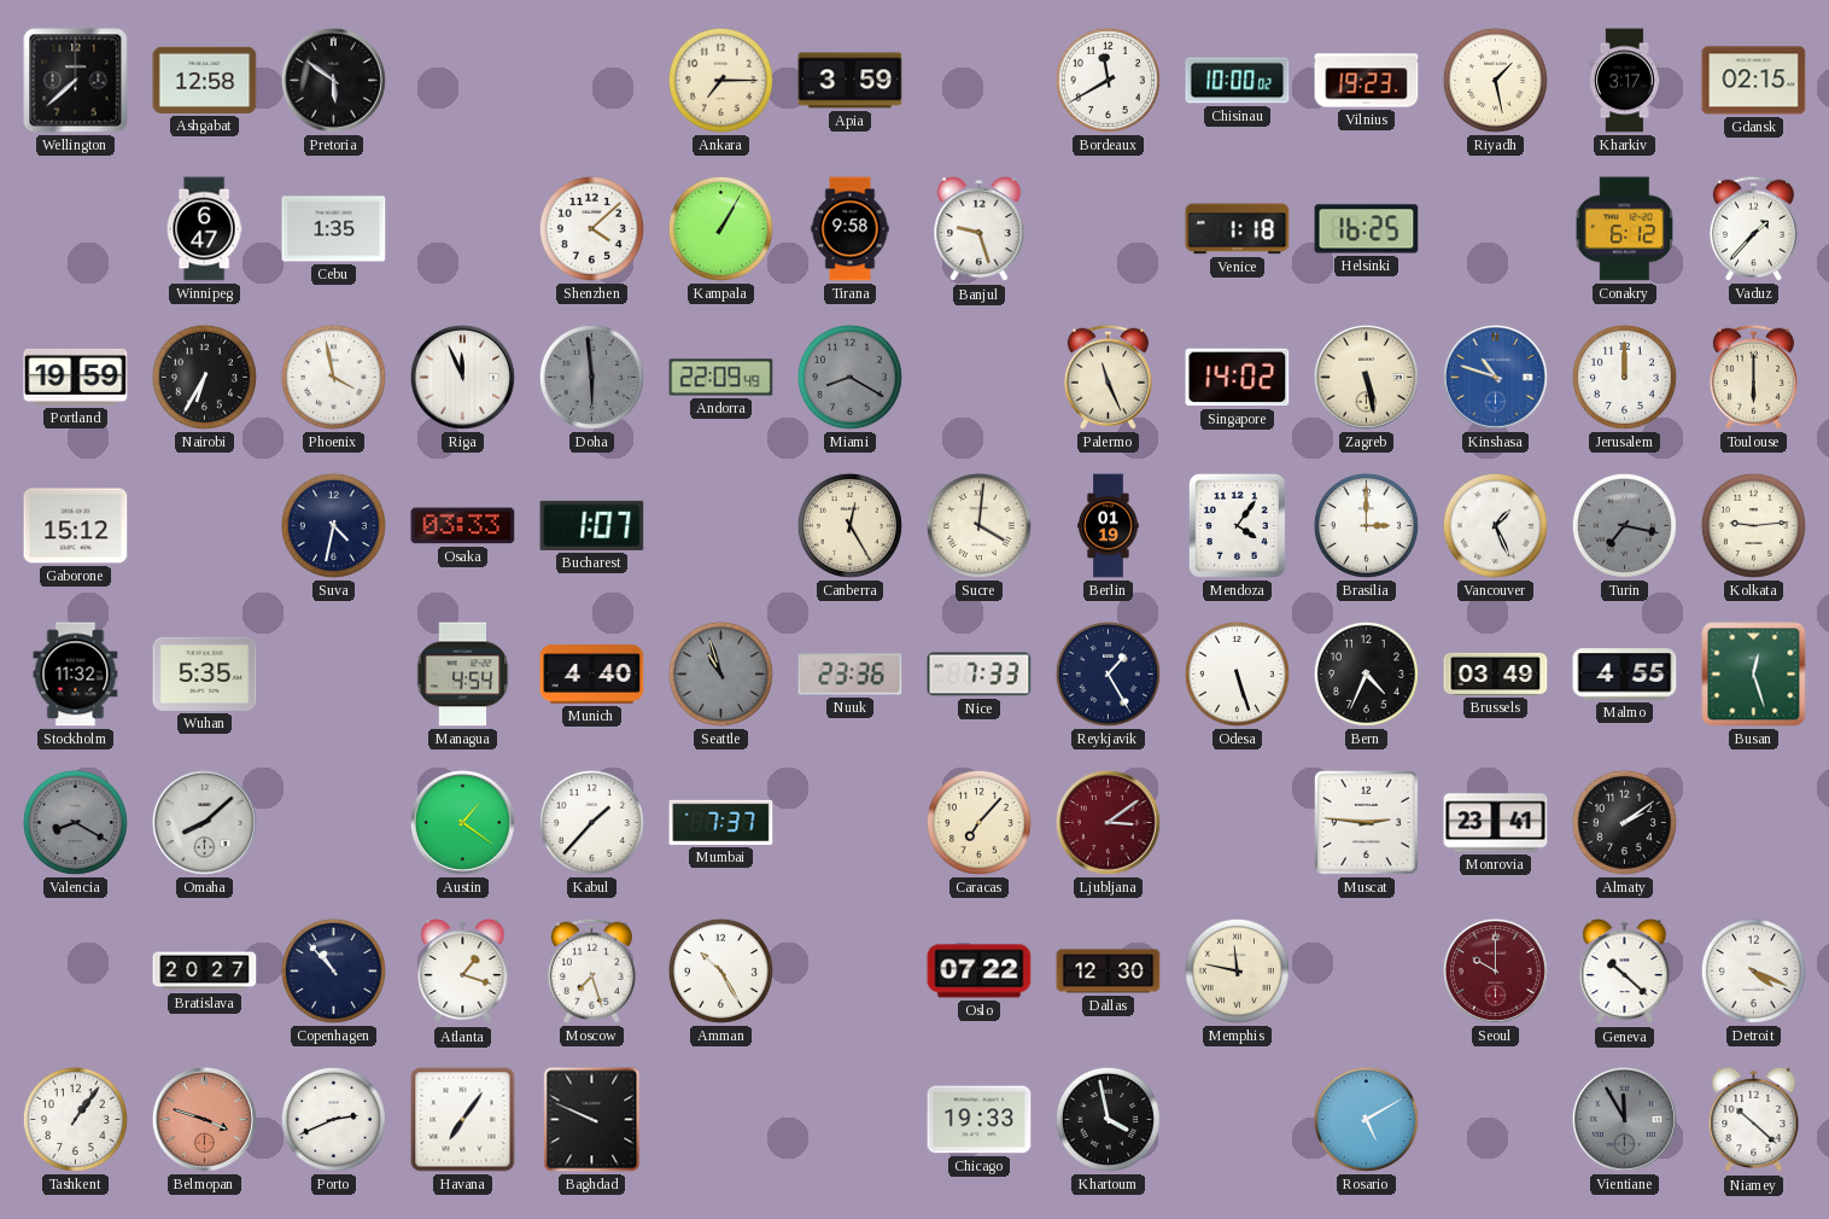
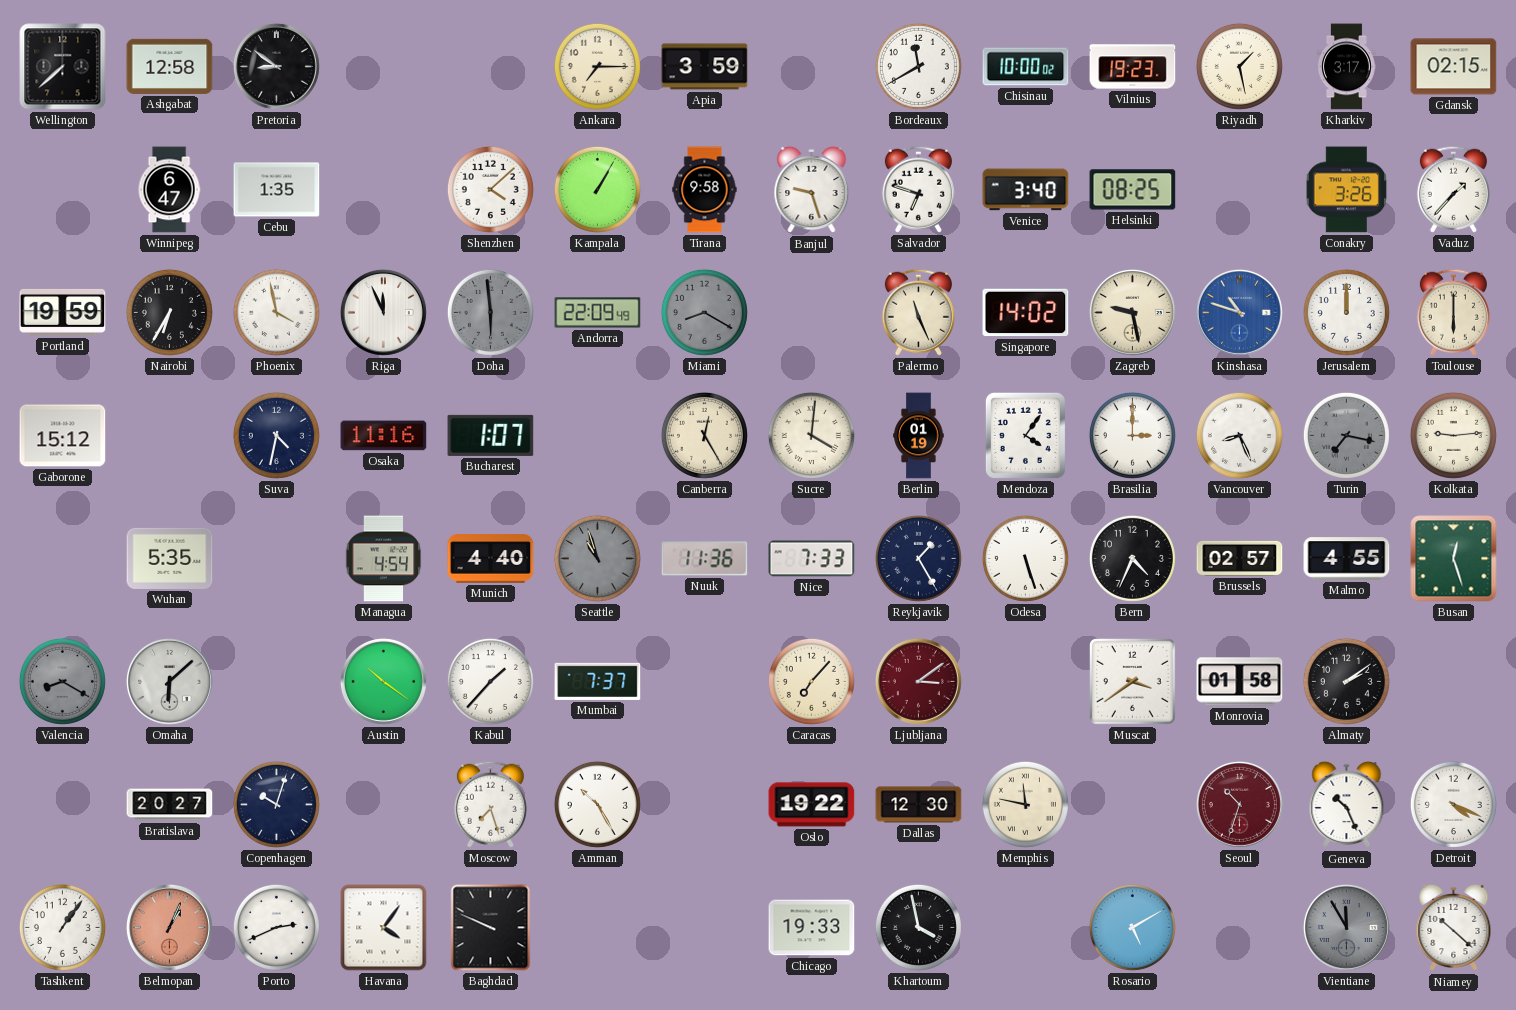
Pretoria: 5:51 -> 8:51
Salvador: none -> 6:48
Venice: 1:18 -> 3:40
Helsinki: 16:25 -> 08:25
Conakry: 6:12 -> 3:26
Zagreb: 5:28 -> 9:28
Osaka: 03:33 -> 11:16
Vancouver: 1:26 -> 8:26
Stockholm: 11:32 -> none
Nuuk: 23:36 -> 11:36
Brussels: 03:49 -> 02:57
Omaha: 8:08 -> 6:08
Austin: 1:21 -> 10:21
Muscat: 2:46 -> 3:39
Monrovia: 23:41 -> 01:58
Copenhagen: 10:53 -> 10:03
Atlanta: 1:18 -> none
Oslo: 07:22 -> 19:22
Seoul: 10:00 -> 10:33
Geneva: 10:22 -> 10:26
Belmopan: 3:48 -> 1:04
Havana: 7:06 -> 4:06
